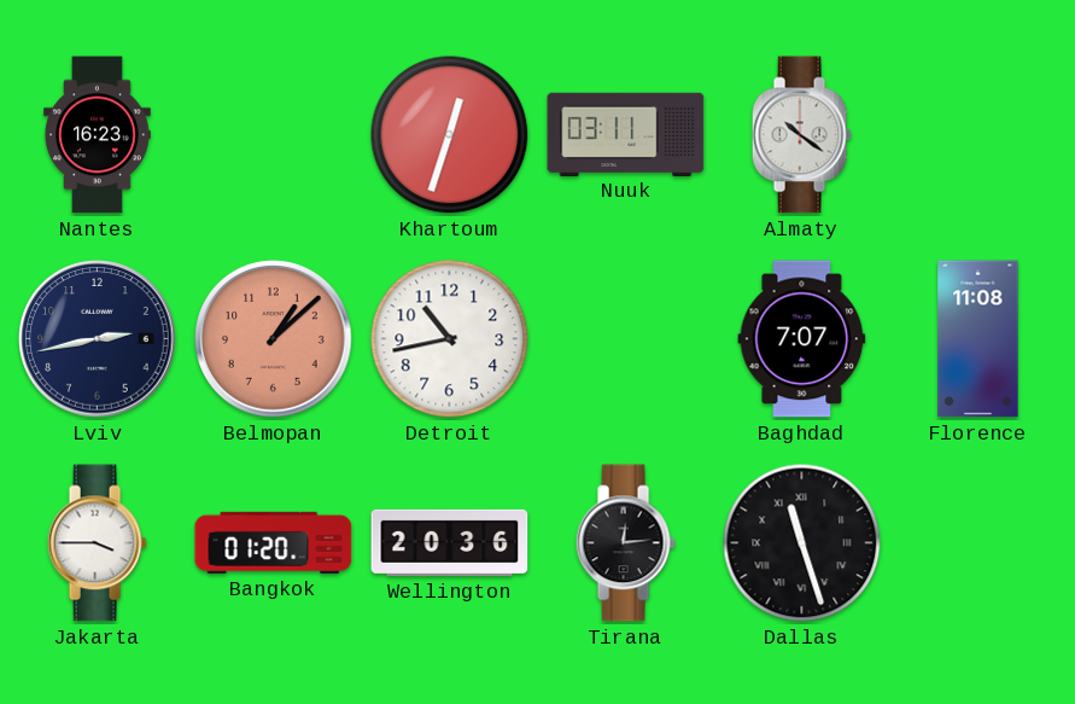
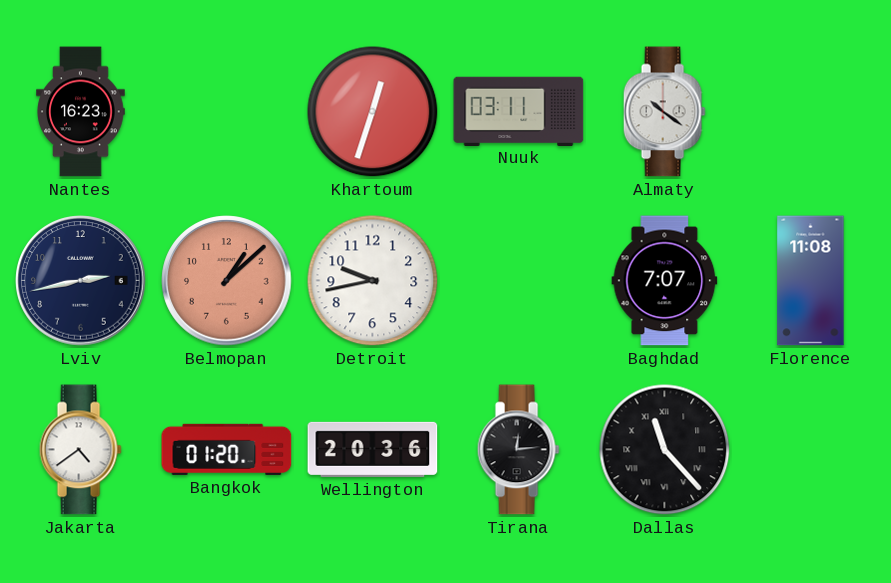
Detroit: 10:43 -> 9:43
Jakarta: 3:45 -> 4:39
Dallas: 11:27 -> 11:23
